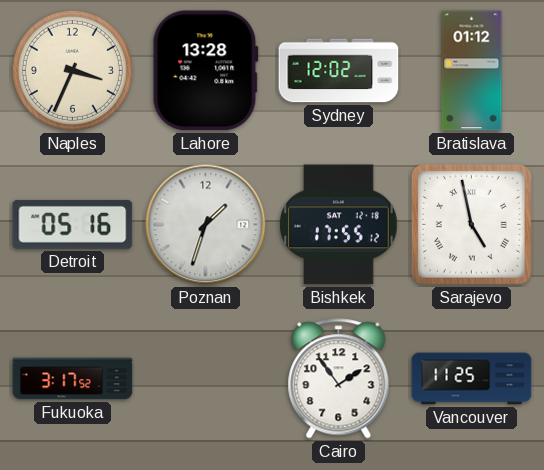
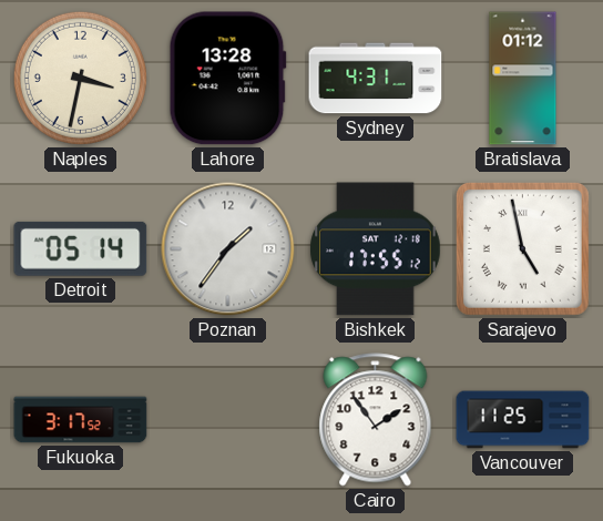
Naples: 3:34 -> 3:32
Sydney: 12:02 -> 4:31
Detroit: 05:16 -> 05:14
Poznan: 1:33 -> 1:36
